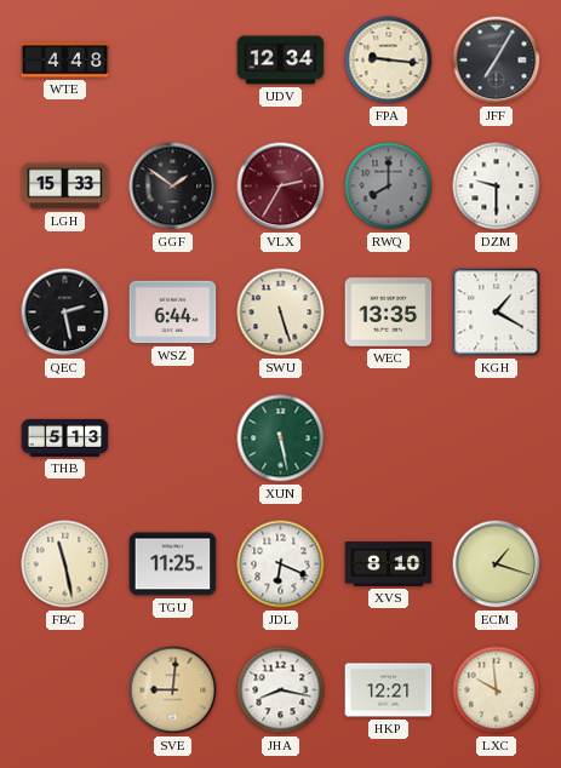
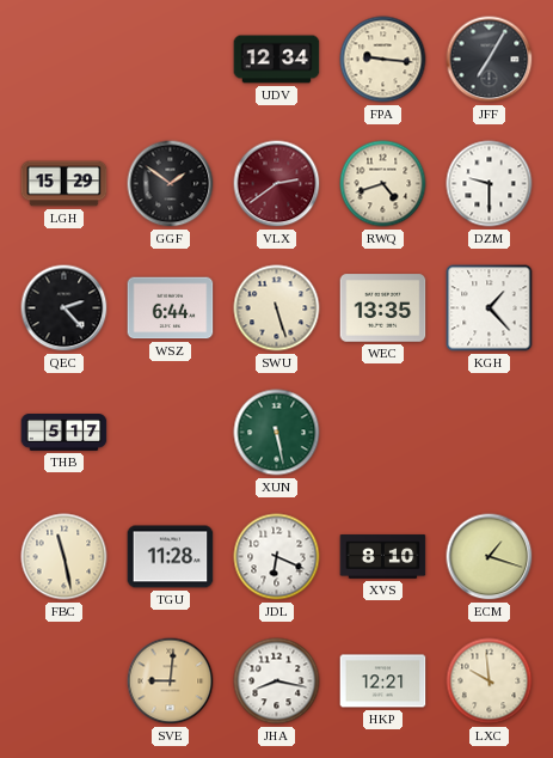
WTE: 4:48 -> none
LGH: 15:33 -> 15:29
VLX: 2:35 -> 2:39
RWQ: 8:00 -> 4:42
RWQ dial: grey -> cream
QEC: 2:28 -> 2:23
KGH: 1:20 -> 1:23
THB: 5:13 -> 5:17
TGU: 11:25 -> 11:28
